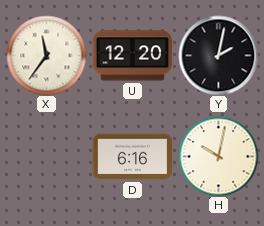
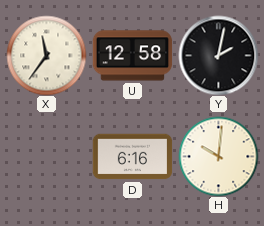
U: 12:20 -> 12:58
H: 10:02 -> 10:01
